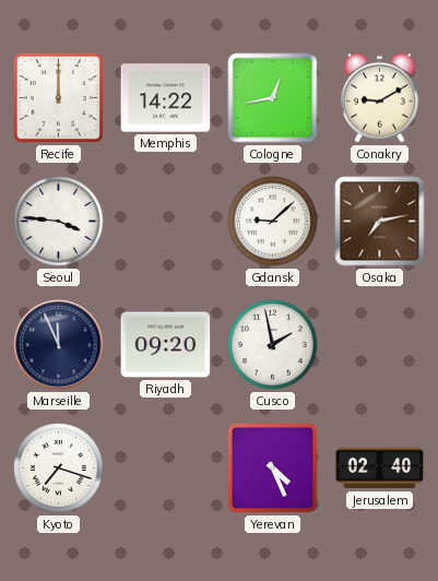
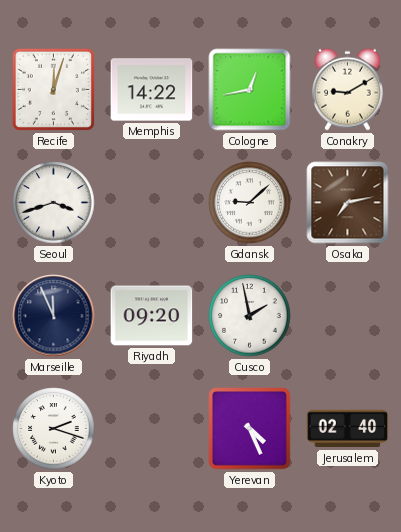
Recife: 12:00 -> 12:03
Seoul: 3:46 -> 3:42
Kyoto: 7:18 -> 2:18
